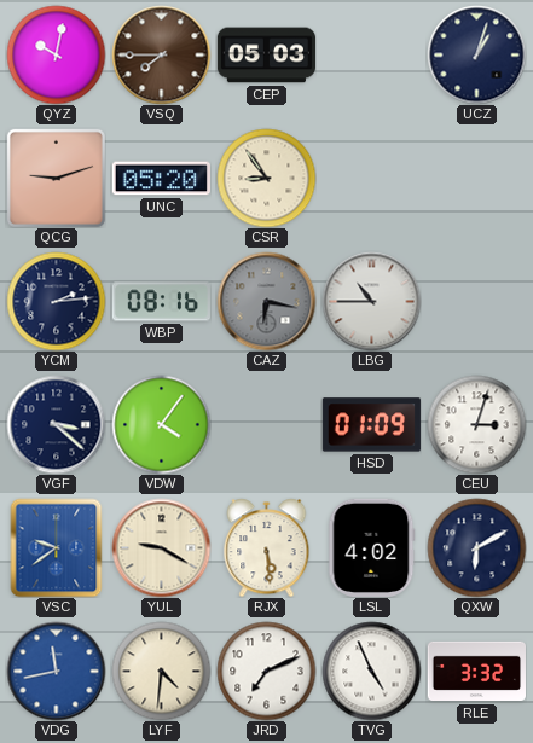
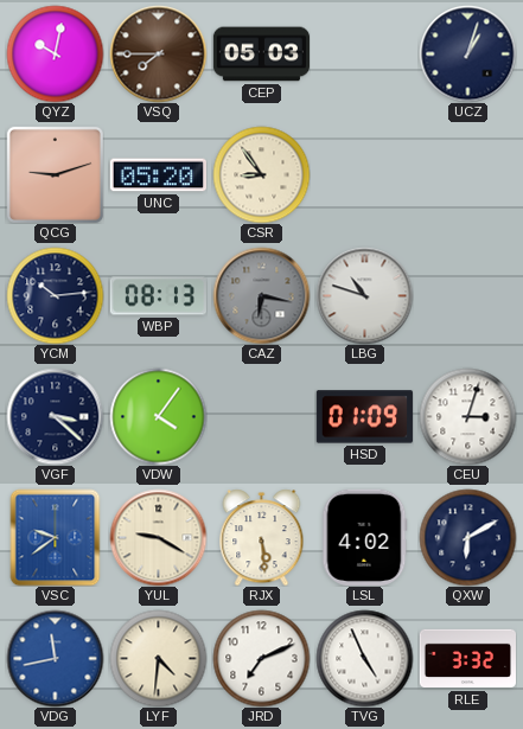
YCM: 2:14 -> 10:14
WBP: 08:16 -> 08:13
LBG: 10:45 -> 10:48
